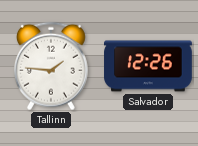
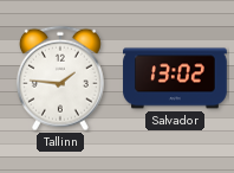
Salvador: 12:26 -> 13:02
